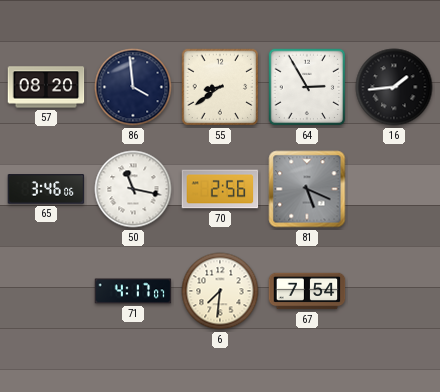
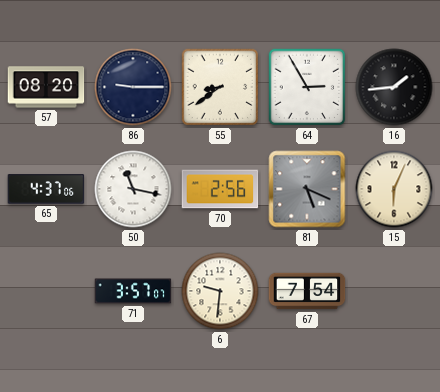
86: 3:59 -> 9:15
65: 3:46 -> 4:37
15: none -> 6:04
71: 4:17 -> 3:57
6: 7:31 -> 9:31
